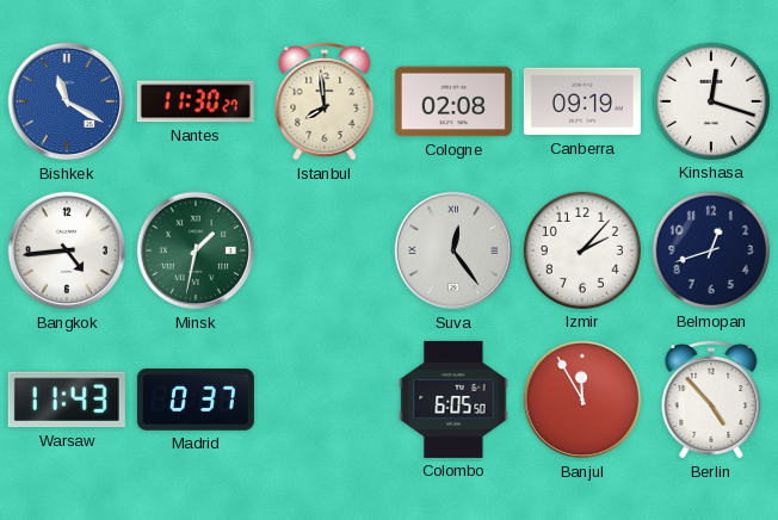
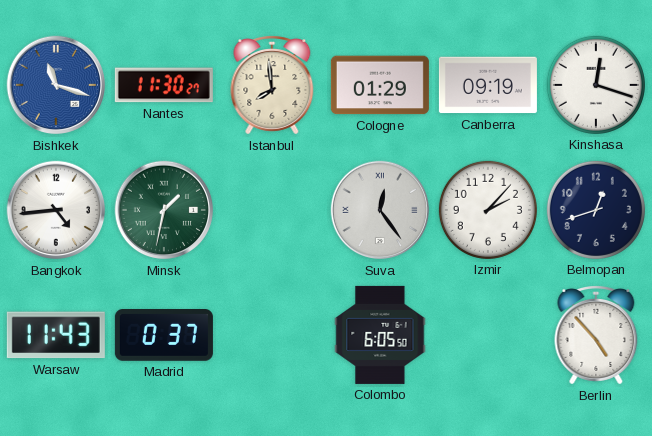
Bishkek: 11:20 -> 11:18
Cologne: 02:08 -> 01:29
Banjul: 11:55 -> none
